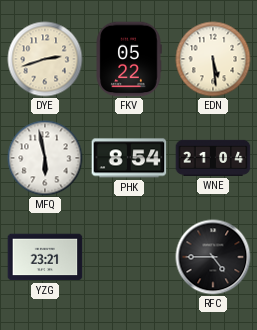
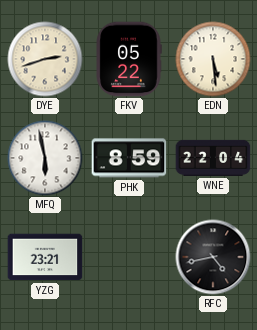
PHK: 8:54 -> 8:59
WNE: 21:04 -> 22:04
RFC: 4:45 -> 4:43
